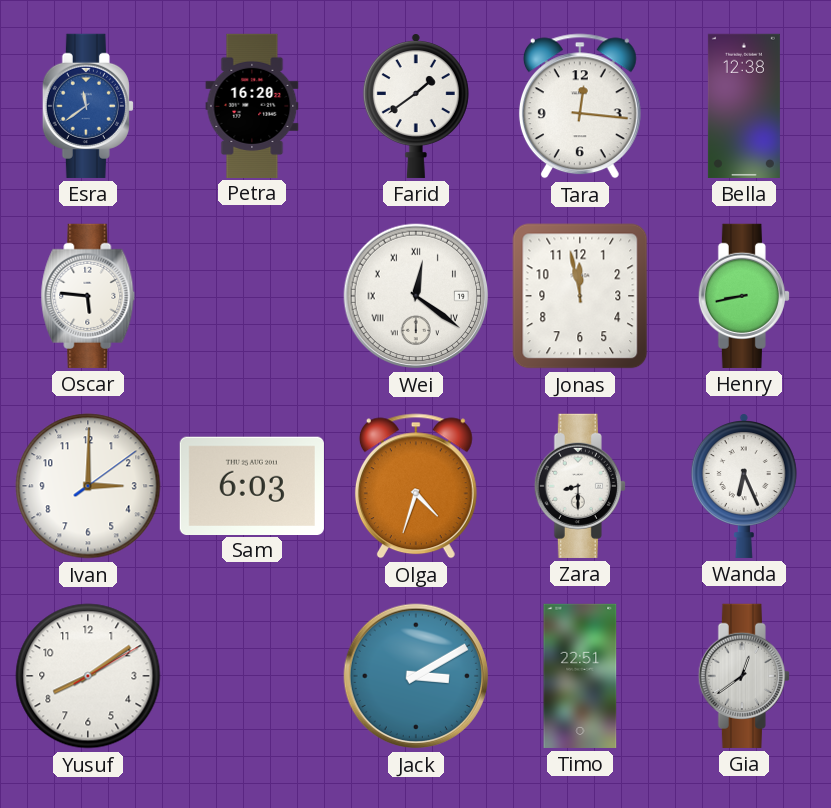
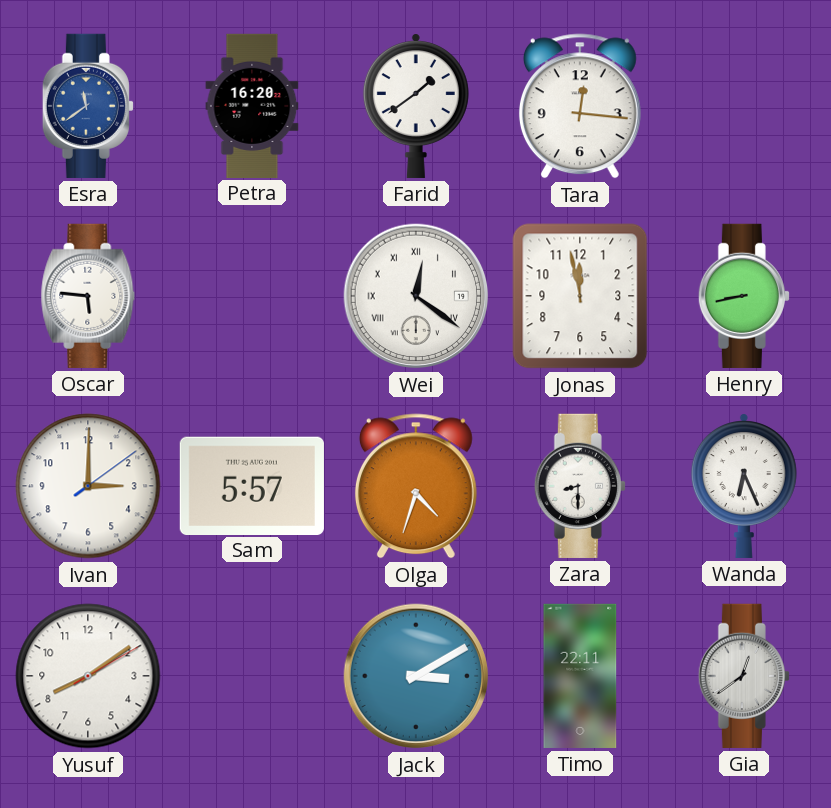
Bella: 12:38 -> none
Sam: 6:03 -> 5:57
Timo: 22:51 -> 22:11
